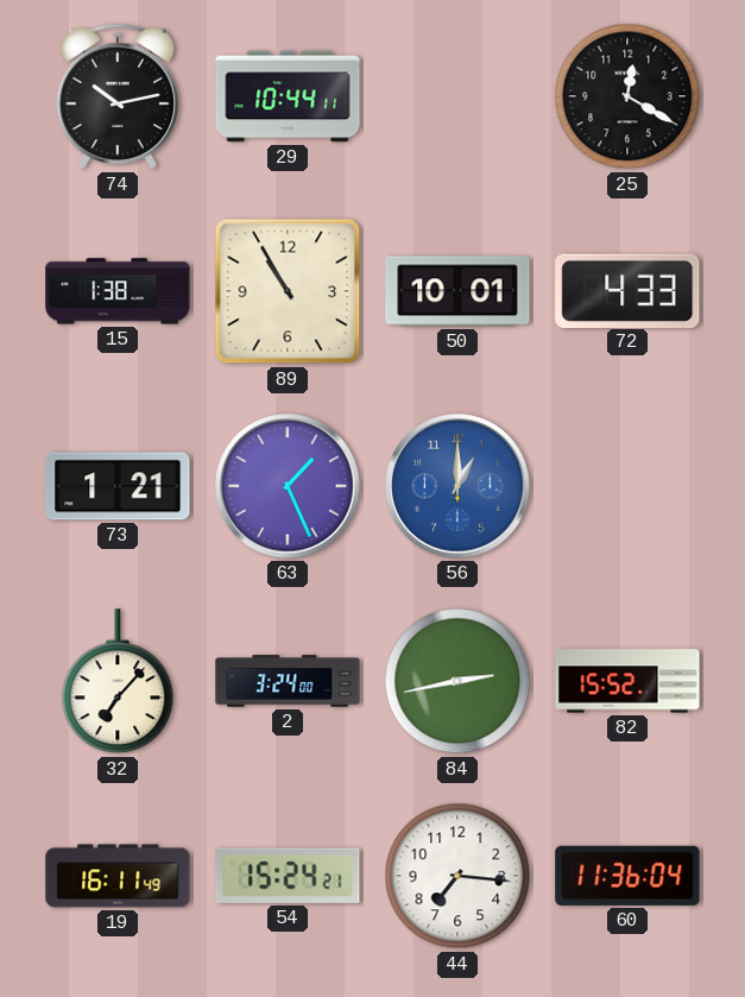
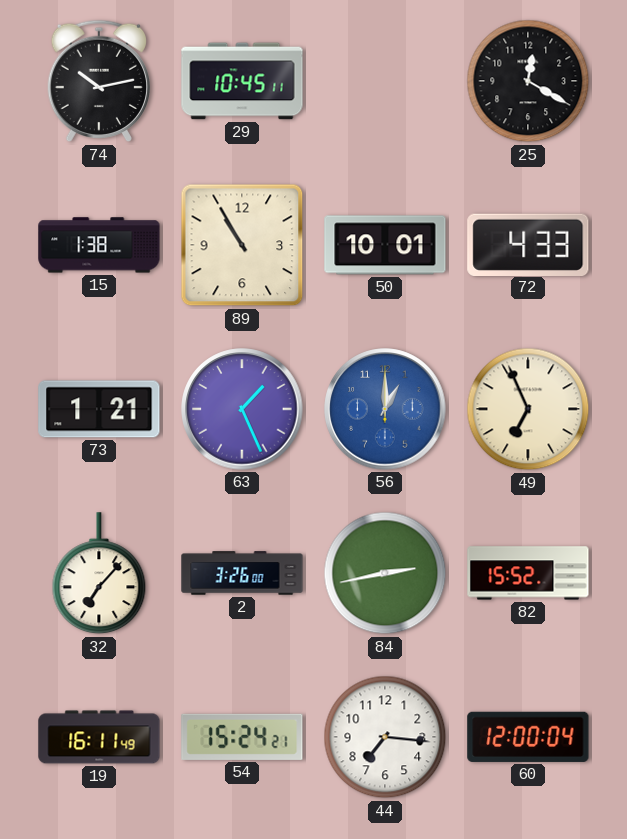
29: 10:44 -> 10:45
49: none -> 6:56
2: 3:24 -> 3:26
60: 11:36 -> 12:00
